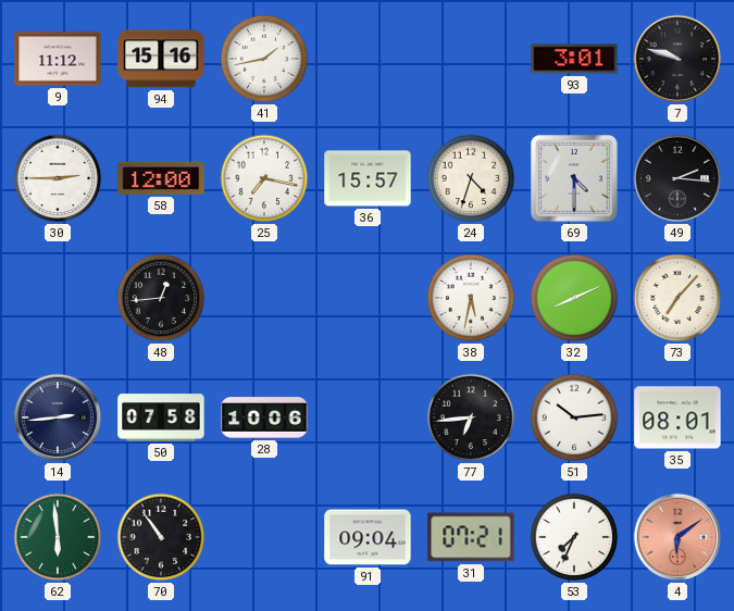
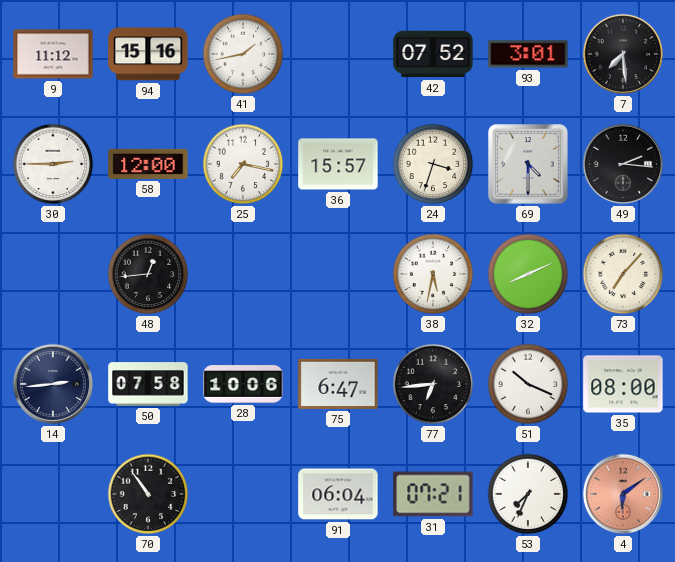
42: none -> 07:52
7: 9:48 -> 7:29
24: 4:33 -> 3:33
75: none -> 6:47
51: 10:14 -> 10:19
35: 08:01 -> 08:00
62: 5:59 -> none
91: 09:04 -> 06:04
